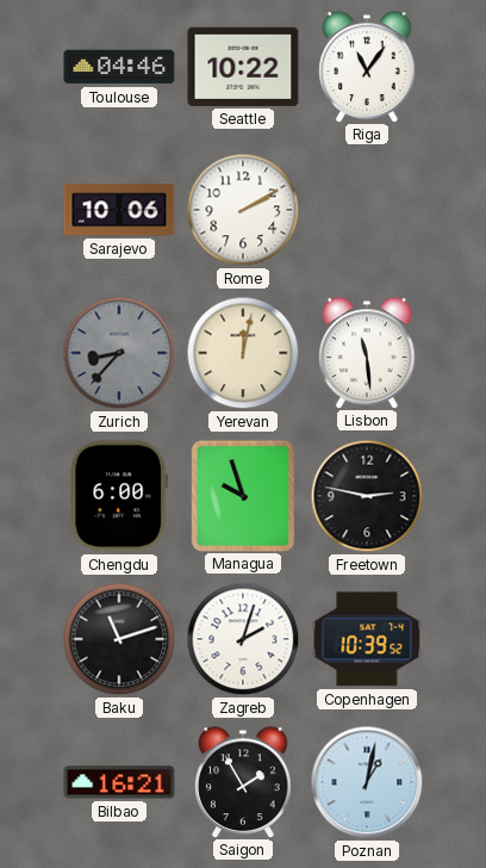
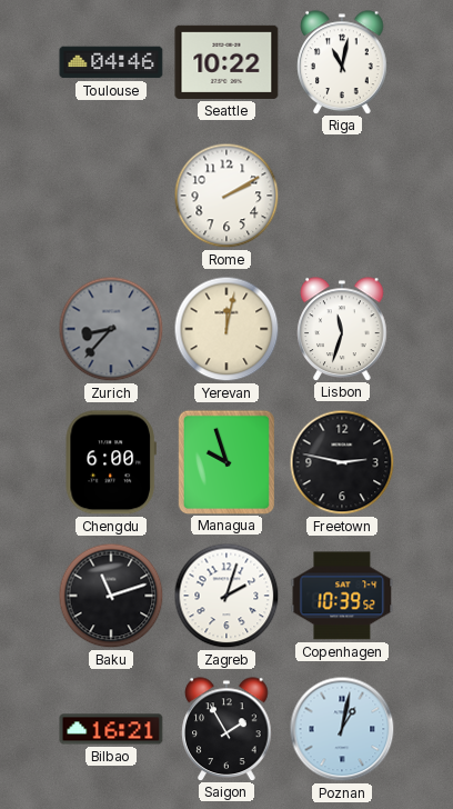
Riga: 11:06 -> 11:02
Sarajevo: 10:06 -> none
Lisbon: 11:29 -> 11:33
